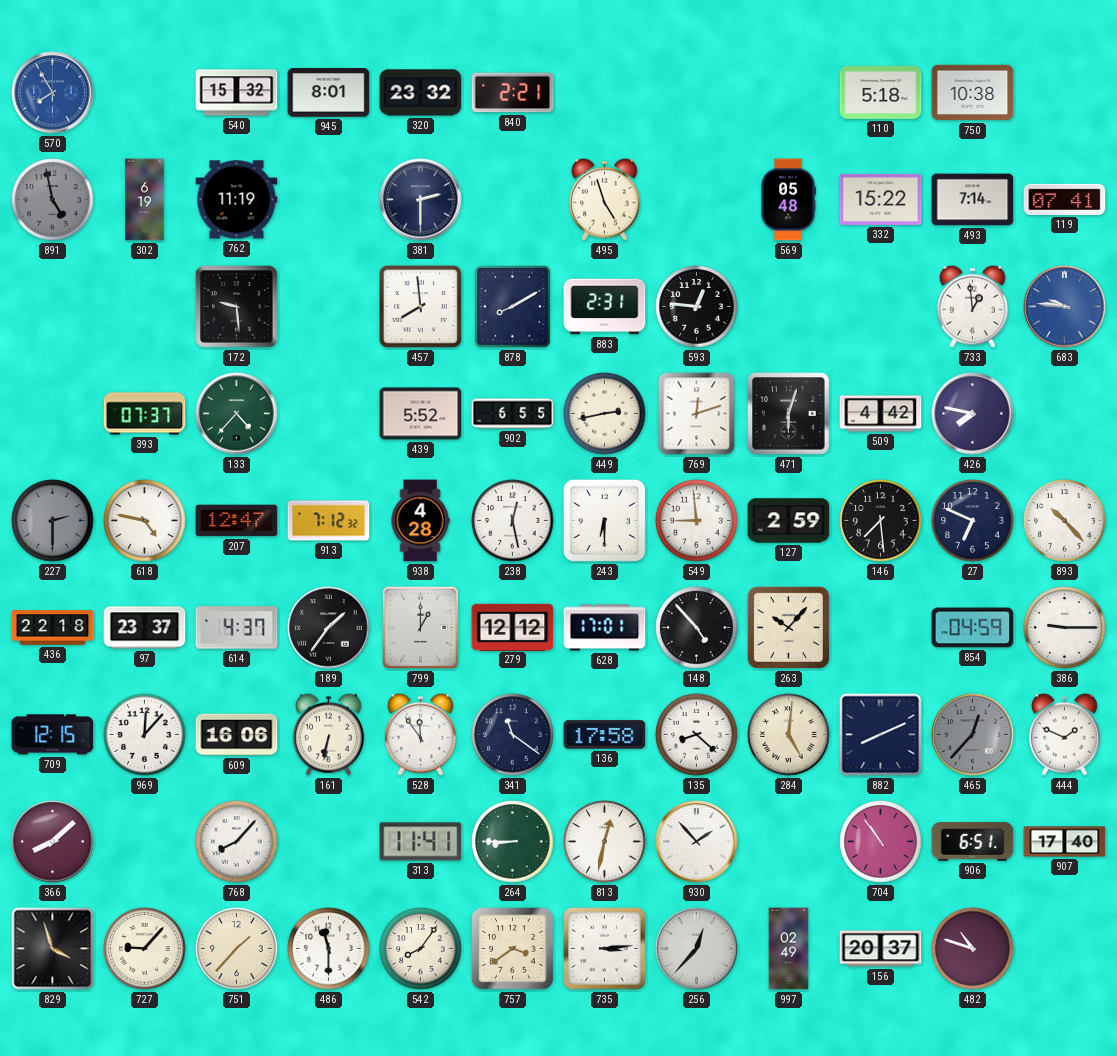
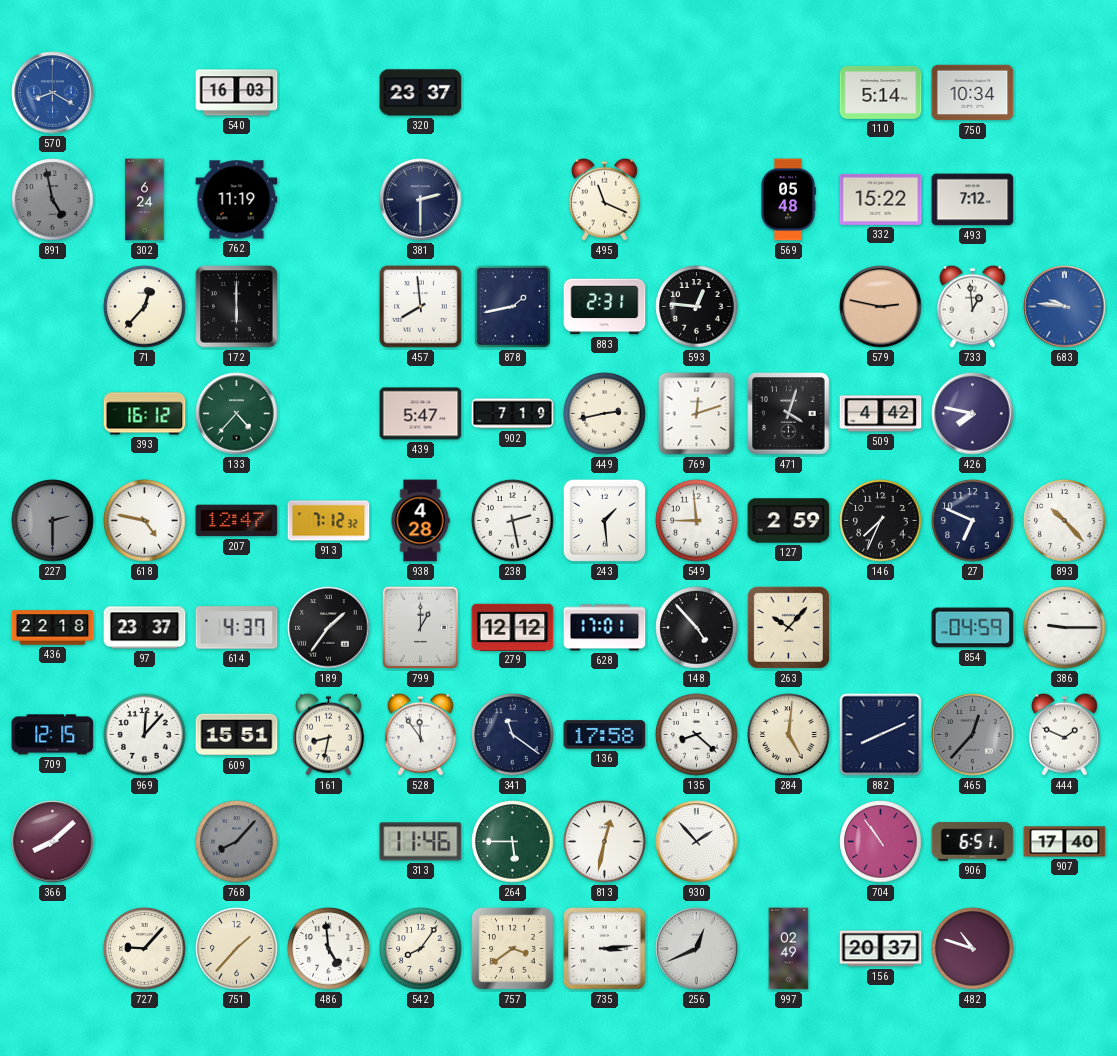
570: 7:55 -> 8:20
540: 15:32 -> 16:03
945: 8:01 -> none
320: 23:32 -> 23:37
840: 2:21 -> none
110: 5:18 -> 5:14
750: 10:38 -> 10:34
302: 6:19 -> 6:24
495: 4:57 -> 11:19
493: 7:14 -> 7:12
119: 07:41 -> none
71: none -> 12:37
172: 9:29 -> 6:00
878: 8:10 -> 1:43
579: none -> 2:47
393: 07:37 -> 16:12
439: 5:52 -> 5:47
902: 6:55 -> 7:19
471: 6:03 -> 4:03
238: 12:28 -> 2:28
243: 6:30 -> 1:29
146: 7:29 -> 7:34
609: 16:06 -> 15:51
161: 6:32 -> 8:32
768 dial: white -> grey
313: 11:41 -> 11:46
264: 8:45 -> 5:45
829: 3:57 -> none
486: 11:30 -> 4:59
256: 12:37 -> 12:41
